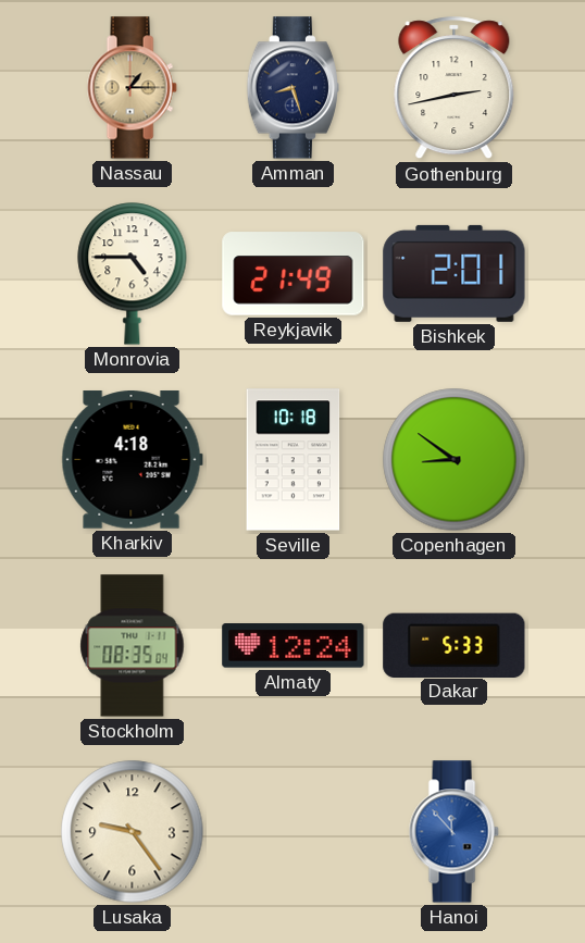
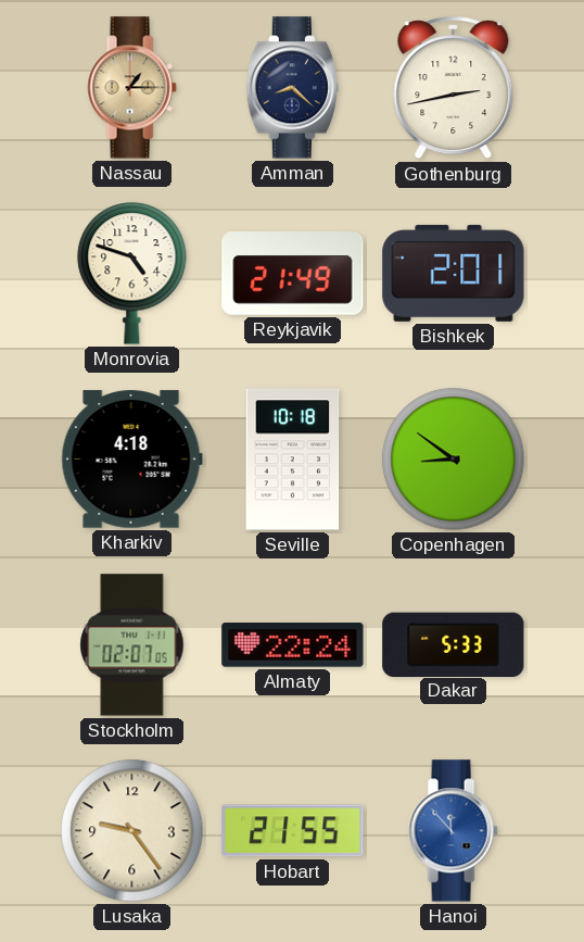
Amman: 8:27 -> 8:22
Monrovia: 4:45 -> 4:48
Stockholm: 08:35 -> 02:07
Almaty: 12:24 -> 22:24
Hobart: none -> 21:55
